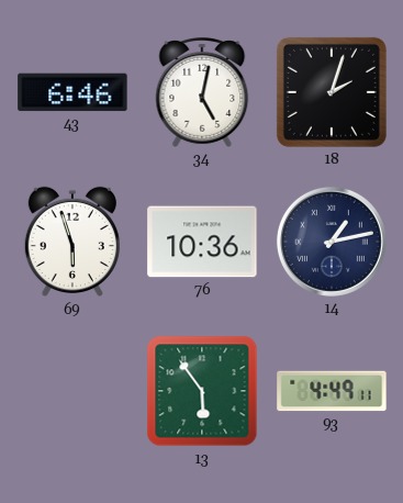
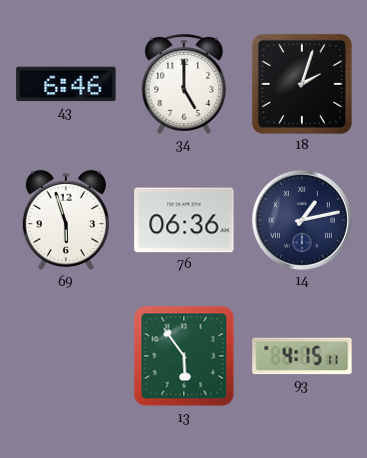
34: 5:02 -> 5:00
76: 10:36 -> 06:36
93: 4:49 -> 4:15
